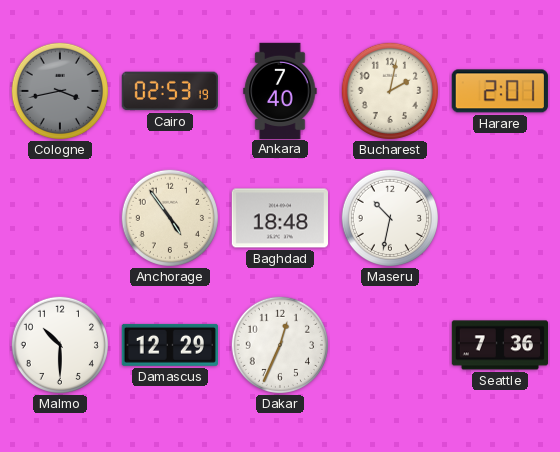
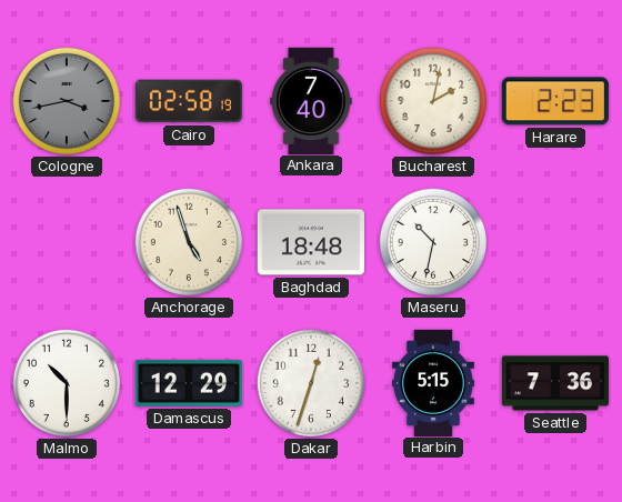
Cairo: 02:53 -> 02:58
Harare: 2:01 -> 2:23
Anchorage: 4:54 -> 4:57
Dakar: 12:34 -> 12:33
Harbin: none -> 5:15
